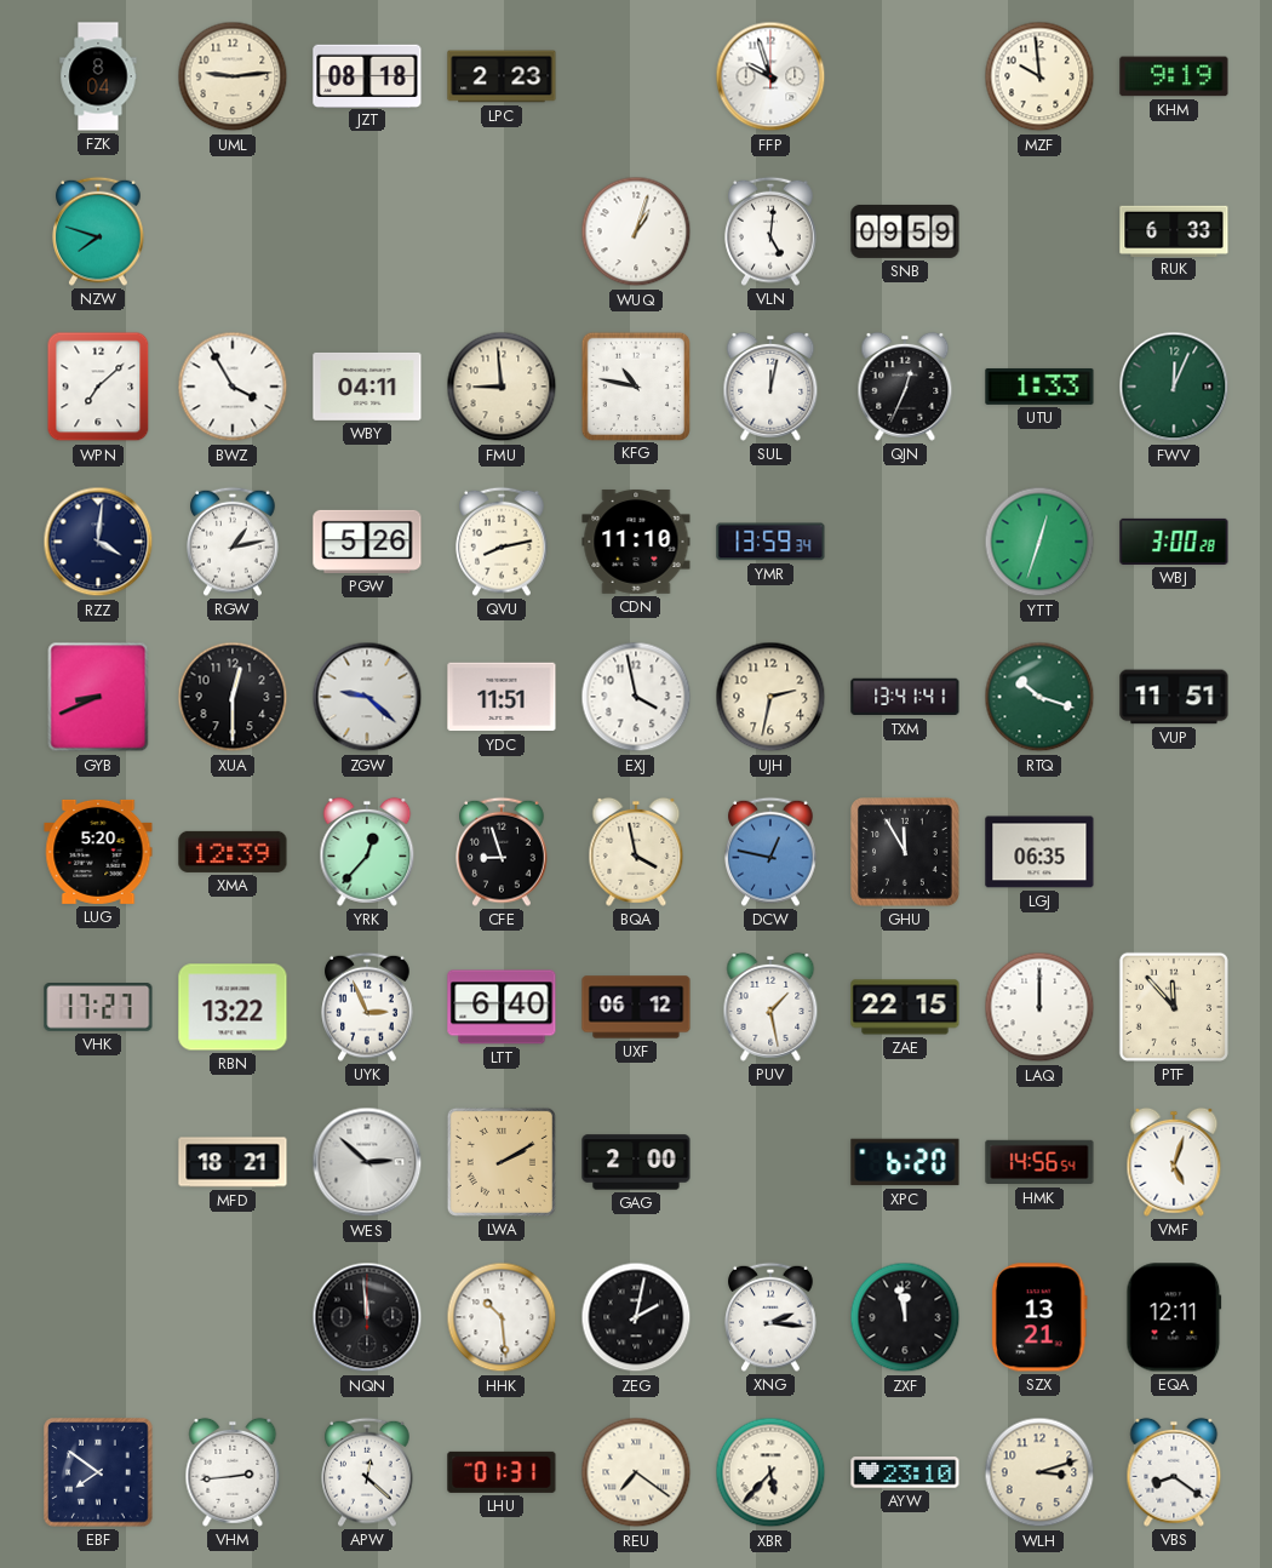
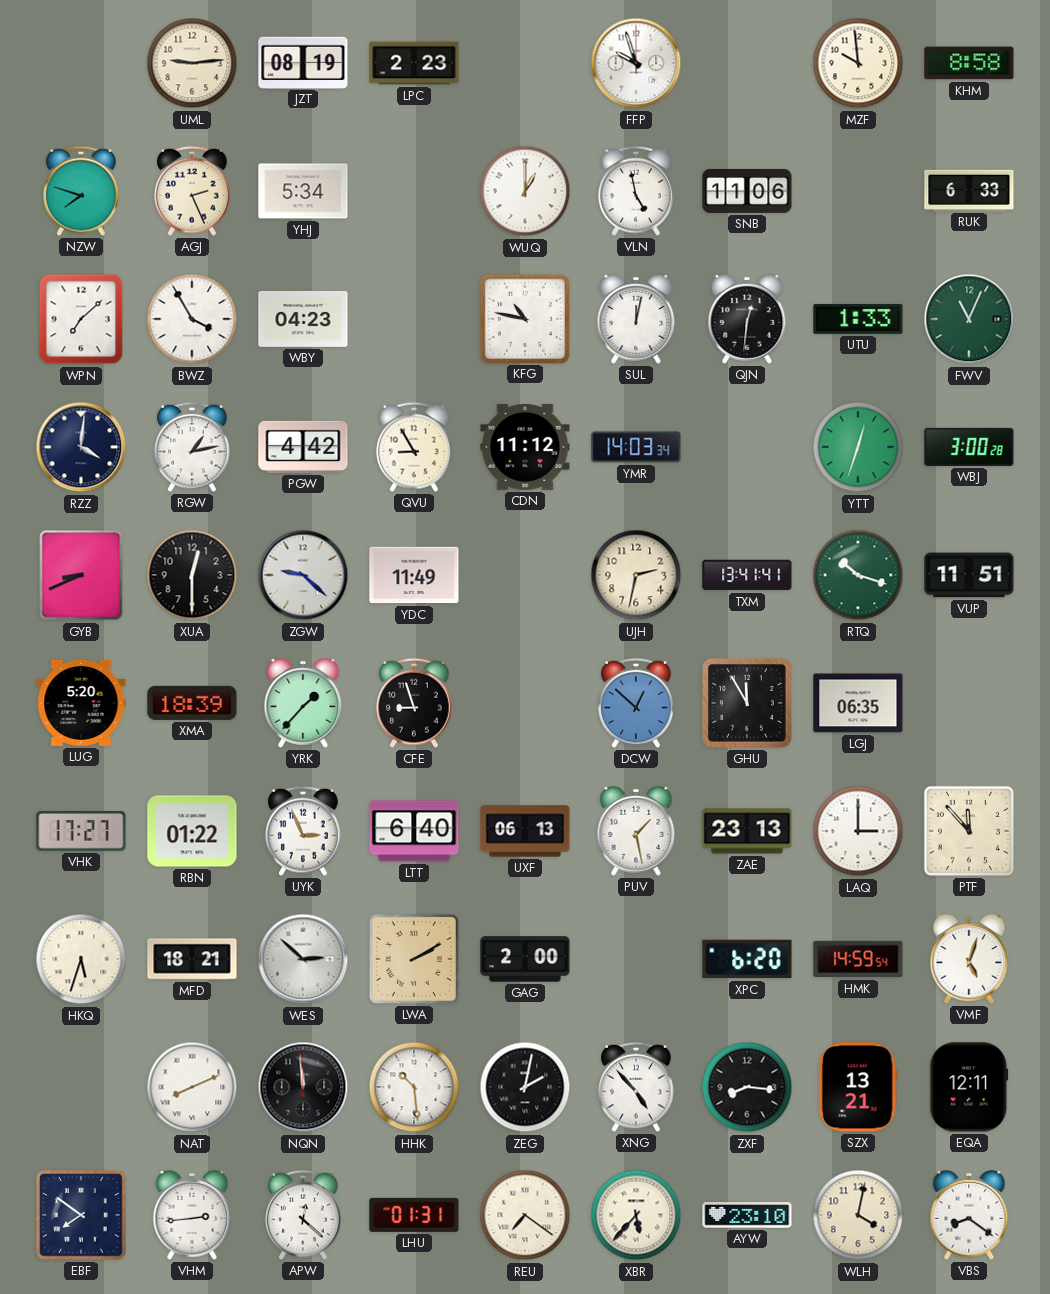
FZK: 8:04 -> none
JZT: 08:18 -> 08:19
KHM: 9:19 -> 8:58
AGJ: none -> 2:26
YHJ: none -> 5:34
WUQ: 1:03 -> 1:00
VLN: 5:01 -> 4:58
SNB: 09:59 -> 11:06
WBY: 04:11 -> 04:23
FMU: 8:59 -> none
QJN: 12:34 -> 12:31
FWV: 12:04 -> 11:04
PGW: 5:26 -> 4:42
QVU: 8:13 -> 8:55
CDN: 11:10 -> 11:12
YMR: 13:59 -> 14:03
YDC: 11:51 -> 11:49
EXJ: 3:58 -> none
XMA: 12:39 -> 18:39
YRK: 12:37 -> 1:37
BQA: 3:58 -> none
DCW: 12:47 -> 12:52
RBN: 13:22 -> 01:22
UXF: 06:12 -> 06:13
ZAE: 22:15 -> 23:13
LAQ: 12:00 -> 3:00
HKQ: none -> 5:33
HMK: 14:56 -> 14:59
NAT: none -> 8:11
XNG: 2:16 -> 4:53
ZXF: 11:58 -> 8:16
WLH: 3:12 -> 4:02
